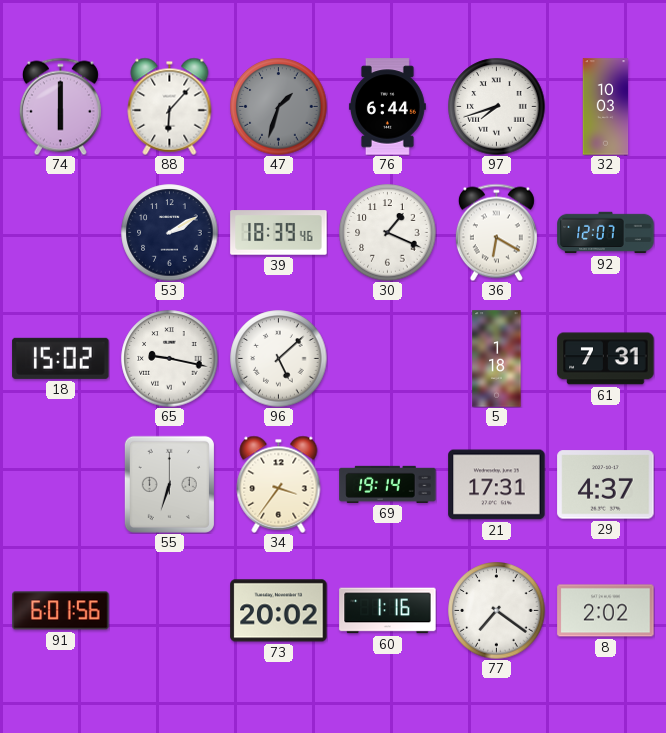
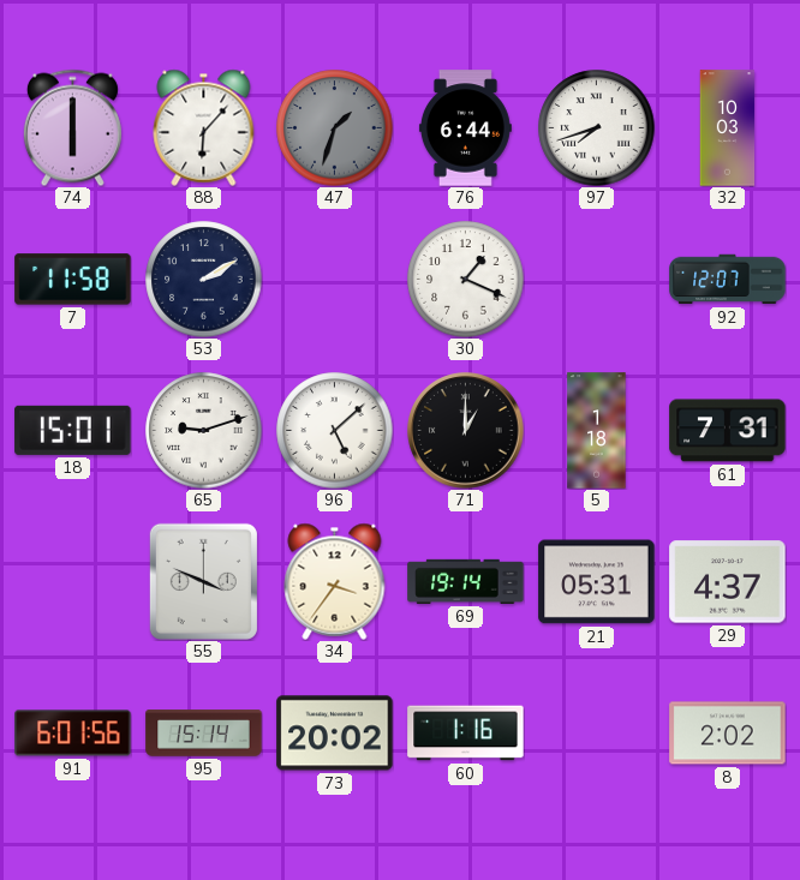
7: none -> 11:58
39: 18:39 -> none
36: 6:20 -> none
18: 15:02 -> 15:01
65: 9:17 -> 9:12
71: none -> 1:00
55: 6:33 -> 3:49
21: 17:31 -> 05:31
95: none -> 15:14
77: 7:21 -> none
